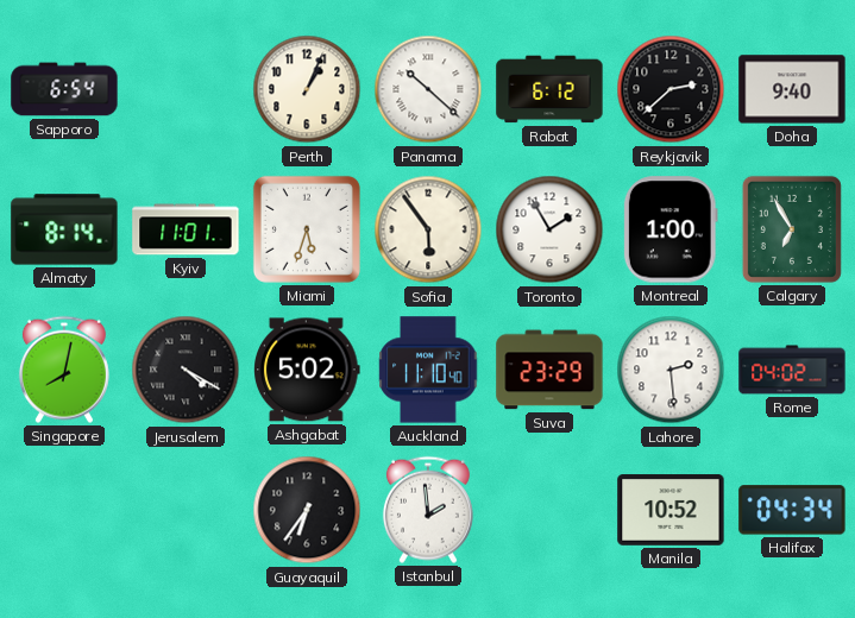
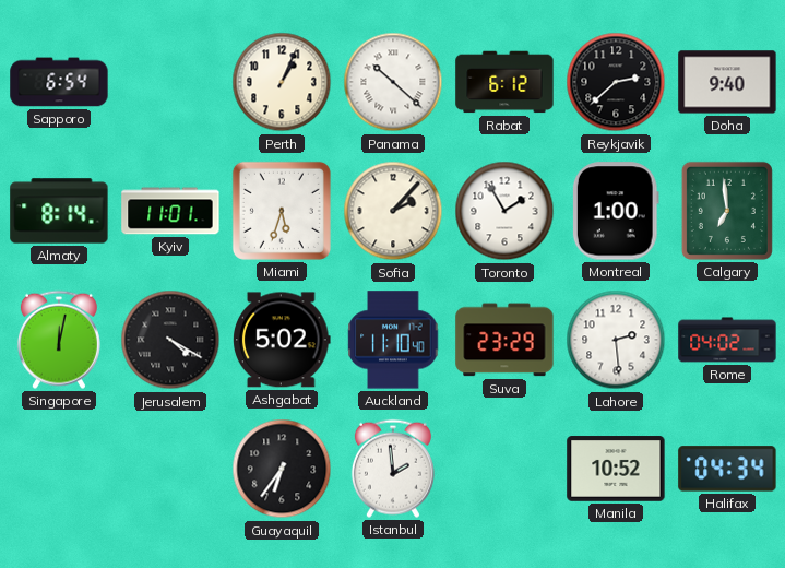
Sofia: 5:54 -> 2:07
Calgary: 6:55 -> 6:59
Singapore: 8:02 -> 12:02
